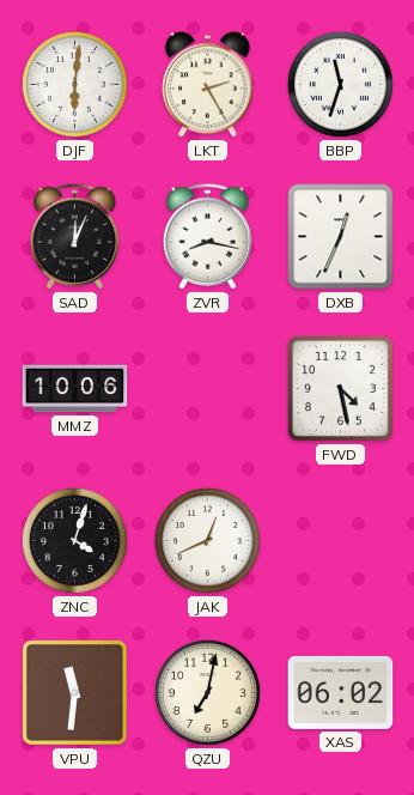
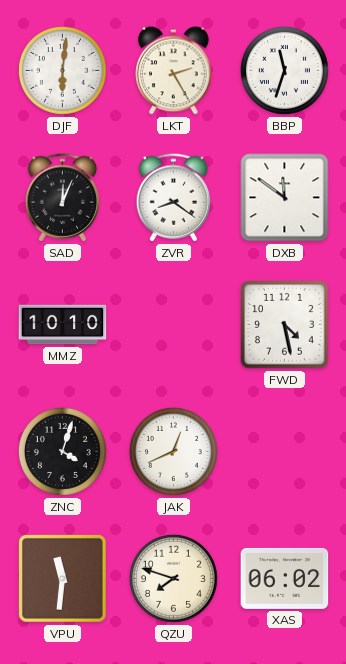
ZVR: 8:17 -> 8:21
DXB: 12:34 -> 11:51
MMZ: 10:06 -> 10:10
QZU: 7:02 -> 7:48
